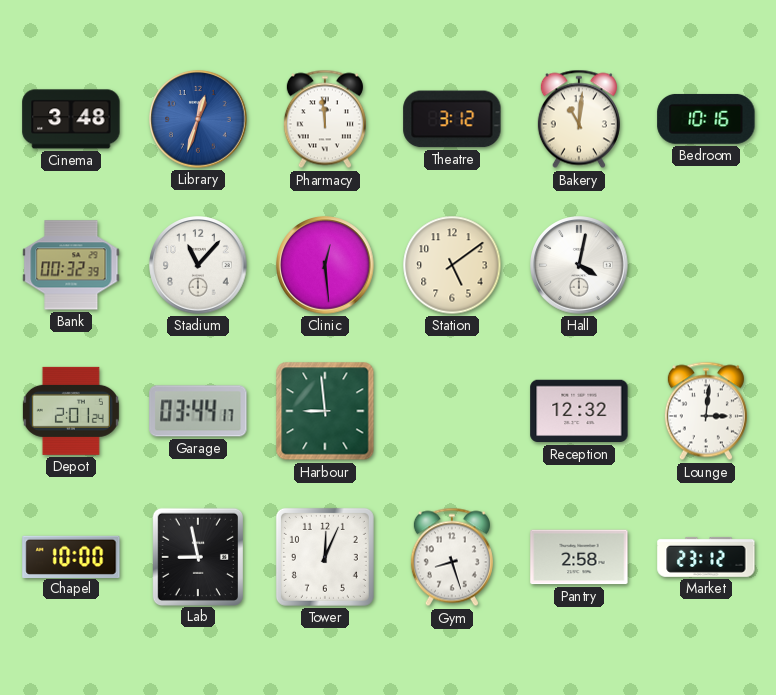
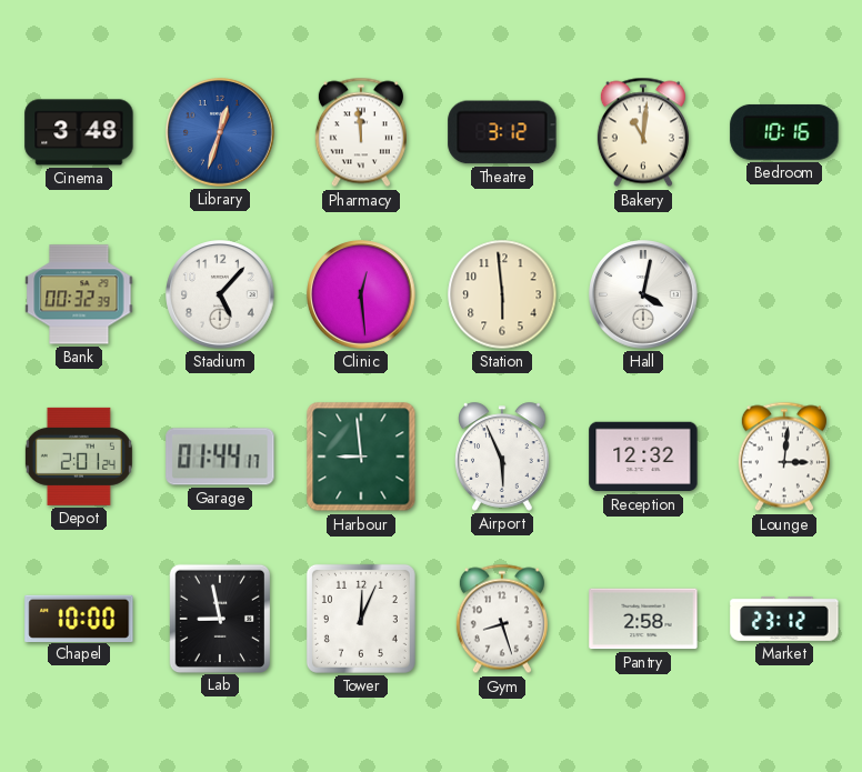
Stadium: 11:07 -> 5:07
Station: 5:09 -> 5:59
Garage: 03:44 -> 01:44
Airport: none -> 5:56
